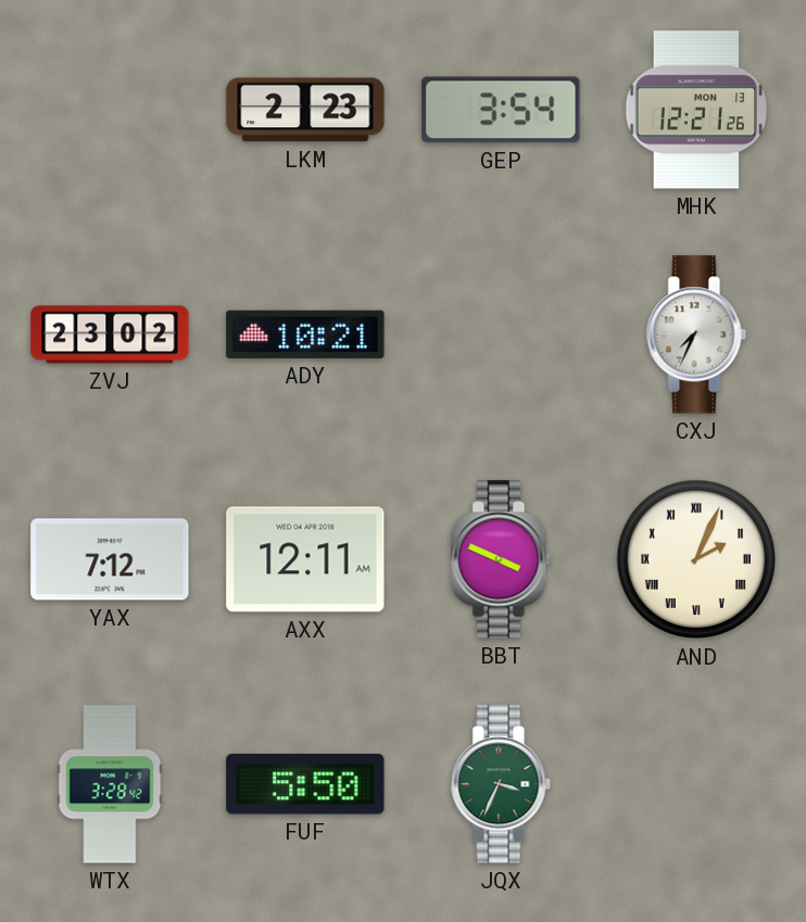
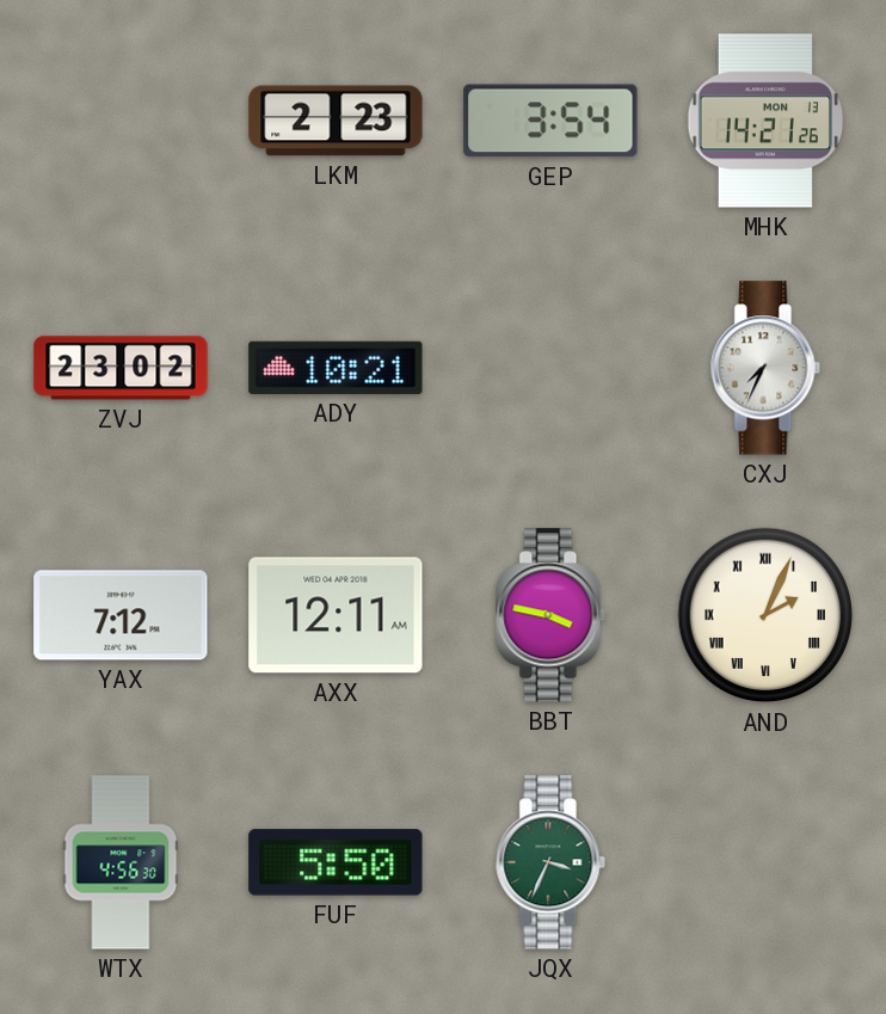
MHK: 12:21 -> 14:21
BBT: 3:49 -> 3:47
WTX: 3:28 -> 4:56
